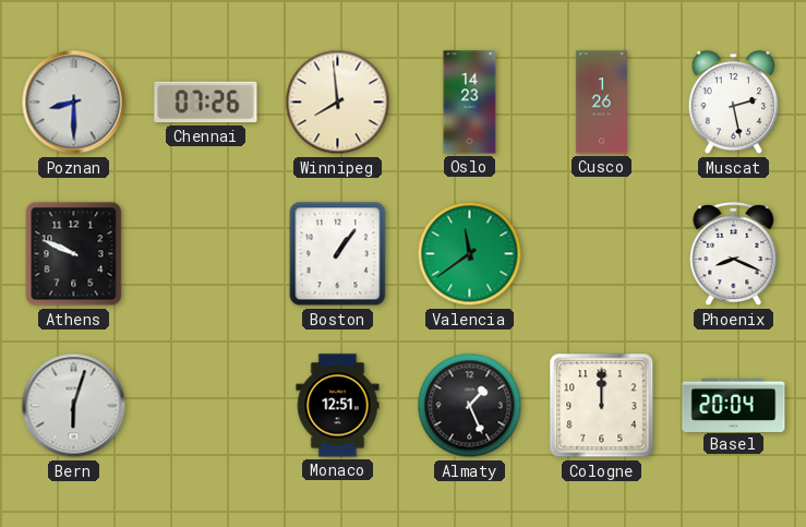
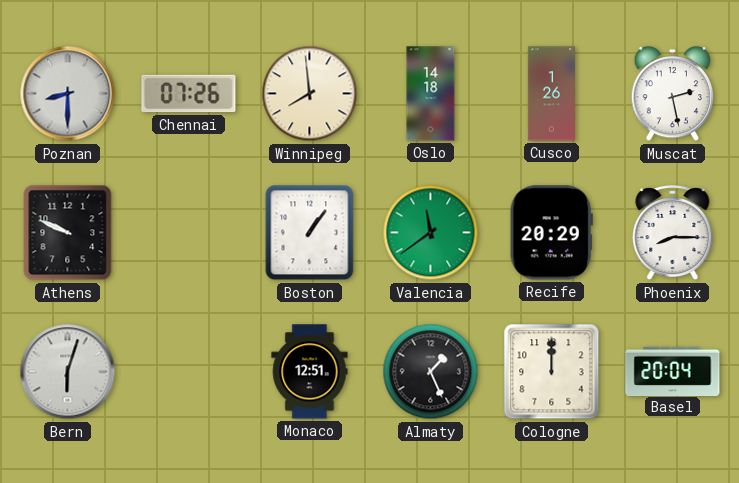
Oslo: 14:23 -> 14:18
Recife: none -> 20:29
Phoenix: 8:19 -> 8:15
